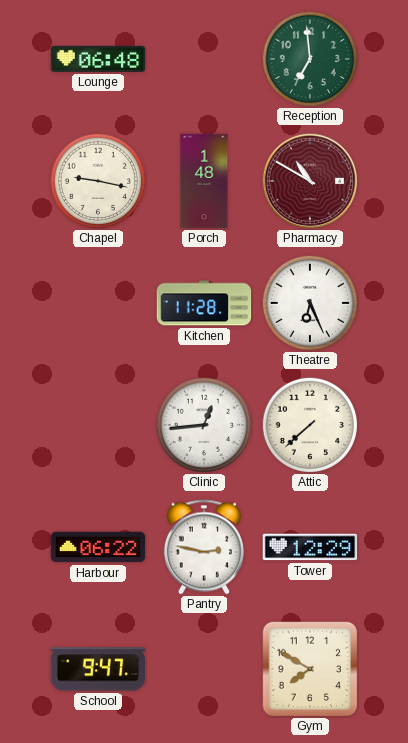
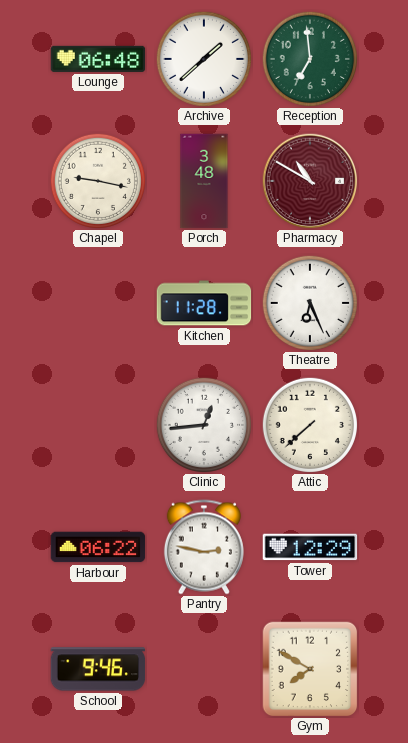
Archive: none -> 1:38
Porch: 1:48 -> 3:48
School: 9:47 -> 9:46
